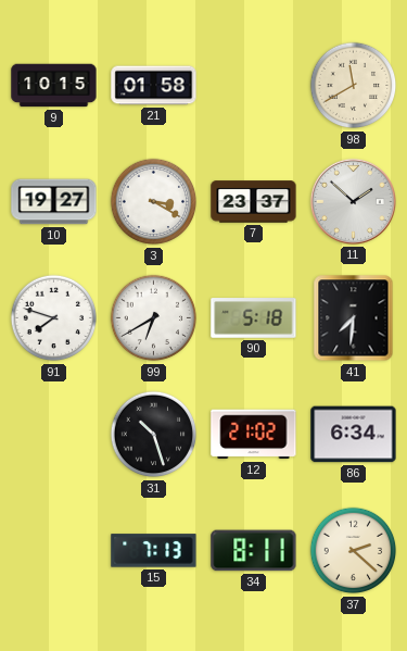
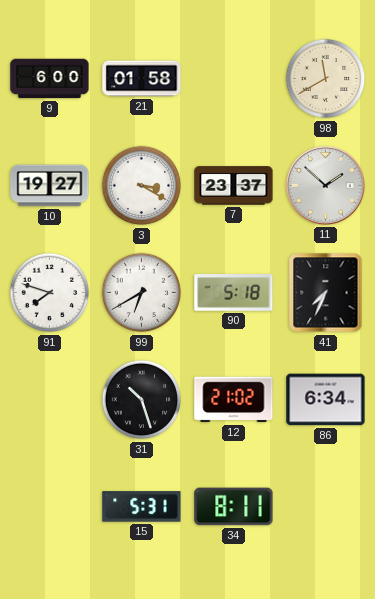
9: 10:15 -> 6:00
41: 7:31 -> 7:34
15: 7:13 -> 5:31
37: 2:22 -> none
